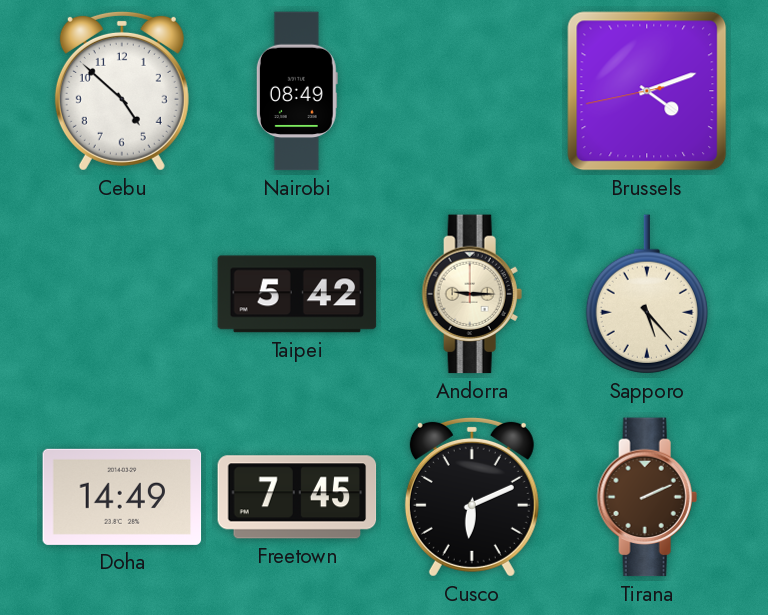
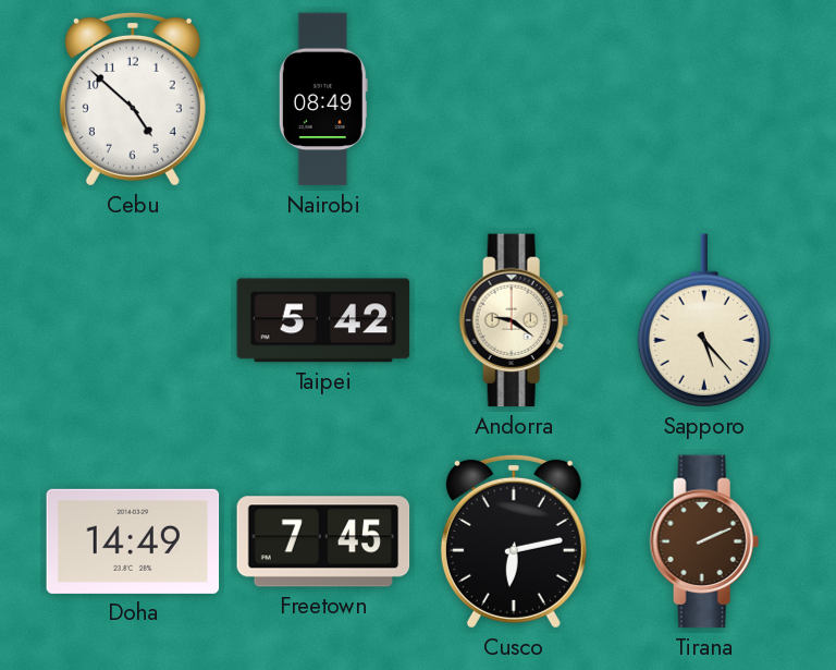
Brussels: 4:11 -> none
Andorra: 9:15 -> 9:21
Cusco: 6:11 -> 6:13
